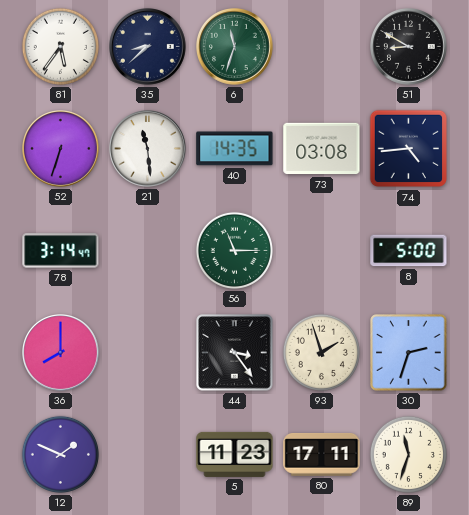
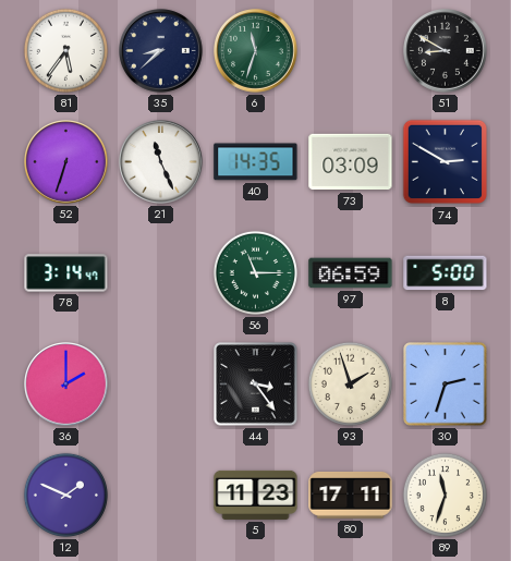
21: 11:29 -> 11:26
73: 03:08 -> 03:09
74: 4:44 -> 2:50
97: none -> 06:59
36: 8:00 -> 2:00
